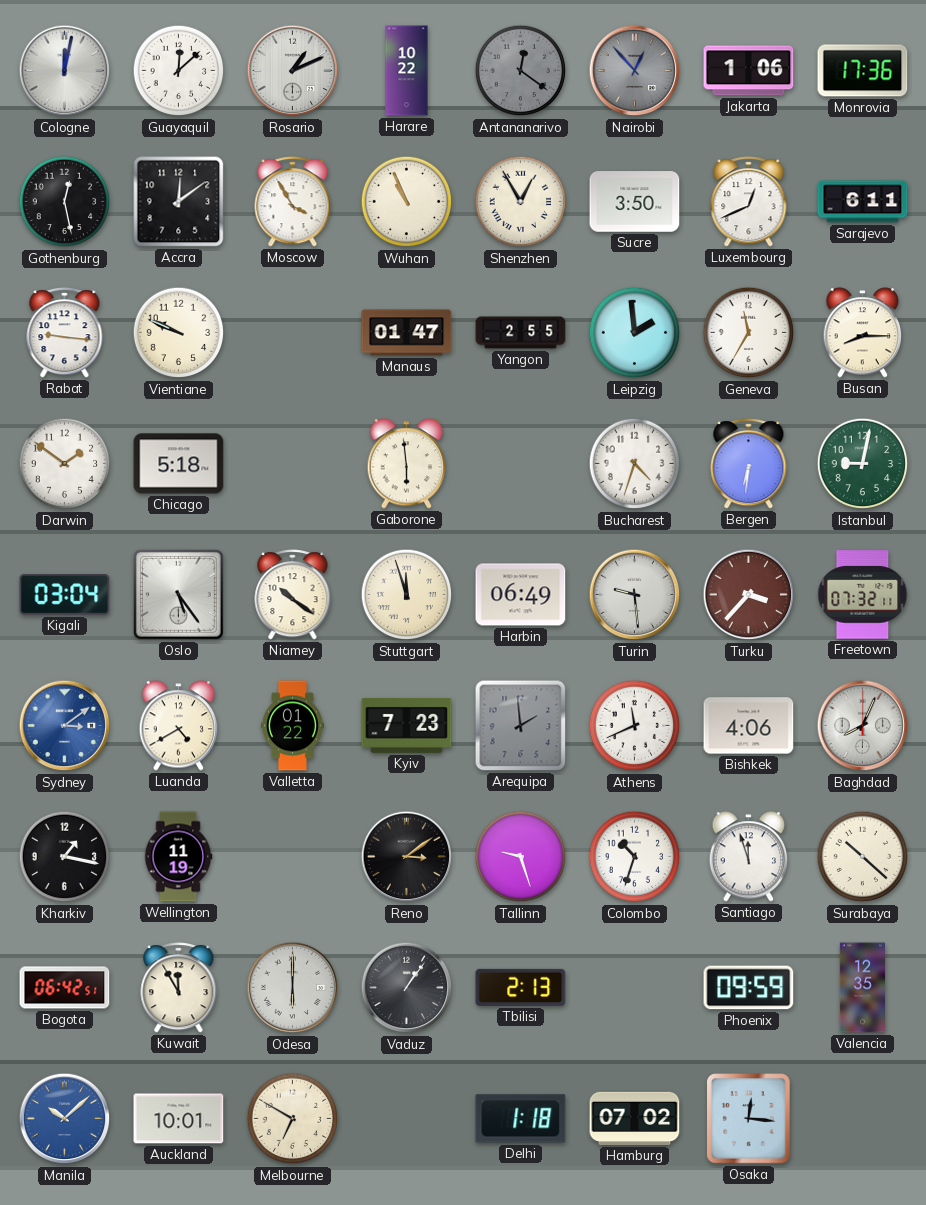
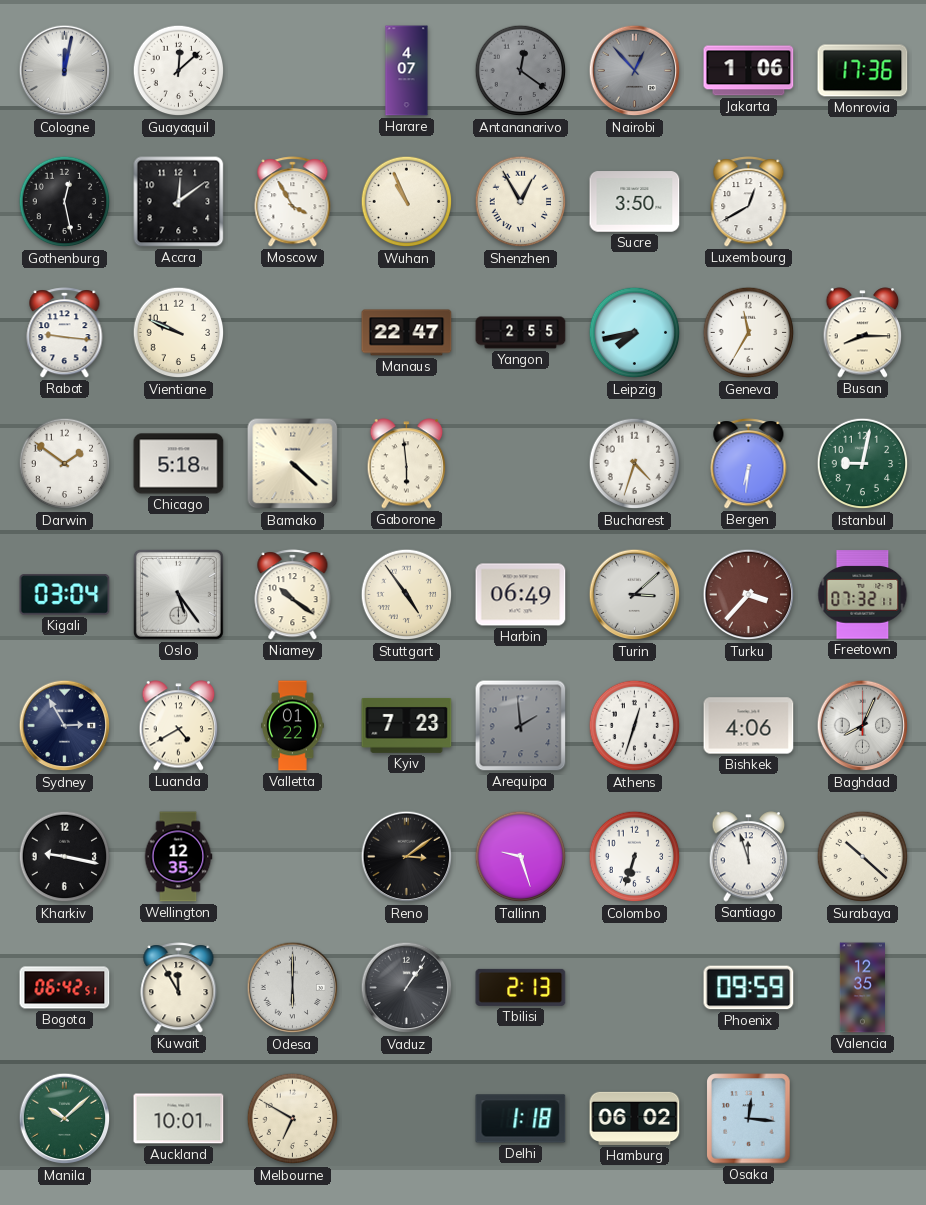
Rosario: 1:11 -> none
Harare: 10:22 -> 4:07
Luxembourg: 12:41 -> 12:40
Sarajevo: 6:11 -> none
Manaus: 01:47 -> 22:47
Leipzig: 1:59 -> 7:43
Bamako: none -> 4:22
Stuttgart: 11:57 -> 4:54
Turin: 9:29 -> 3:08
Sydney: 3:09 -> 2:55
Sydney dial: blue -> navy
Athens: 11:41 -> 12:33
Kharkiv: 1:17 -> 9:17
Wellington: 11:19 -> 12:35
Colombo: 10:33 -> 6:33
Manila dial: blue -> green
Hamburg: 07:02 -> 06:02
